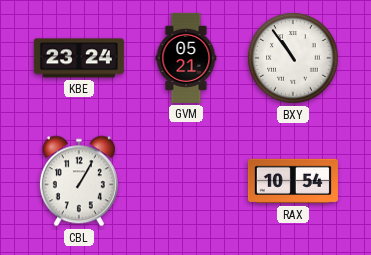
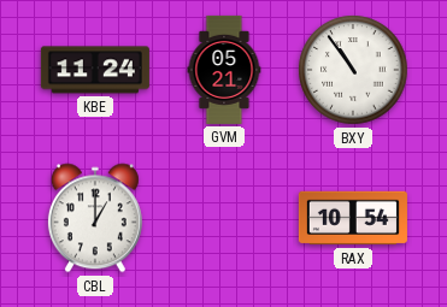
KBE: 23:24 -> 11:24
CBL: 1:05 -> 1:00
